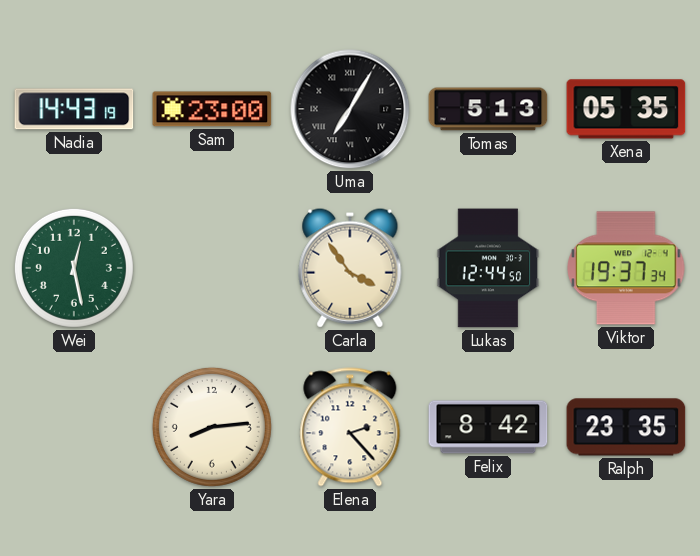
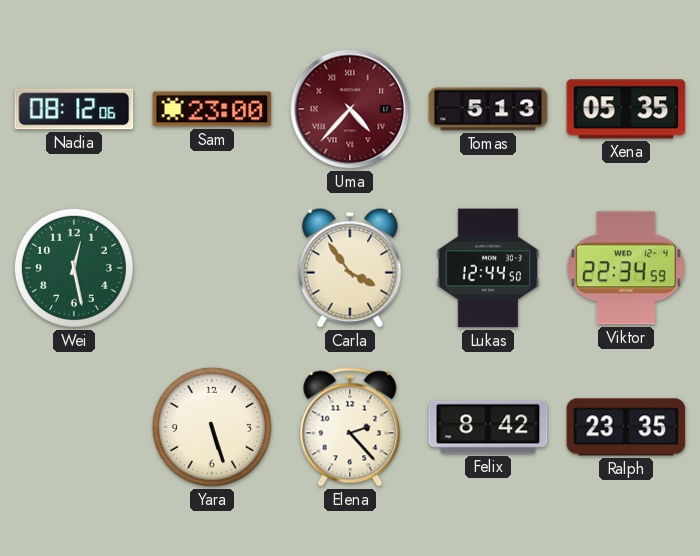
Nadia: 14:43 -> 08:12
Uma: 7:05 -> 4:37
Uma dial: black -> burgundy
Viktor: 19:37 -> 22:34
Yara: 8:14 -> 5:27
